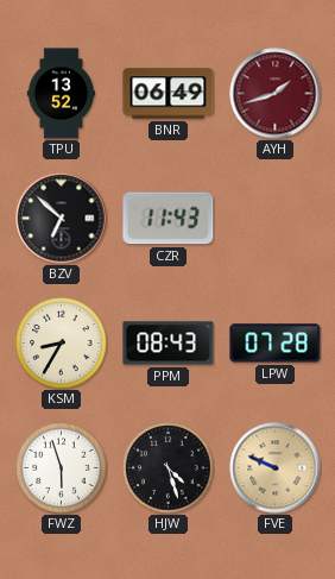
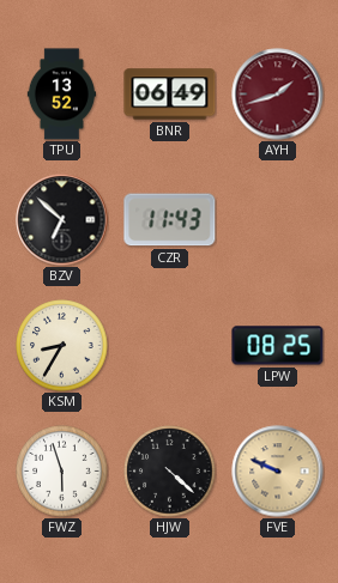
PPM: 08:43 -> none
LPW: 07:28 -> 08:25
HJW: 4:27 -> 4:22
